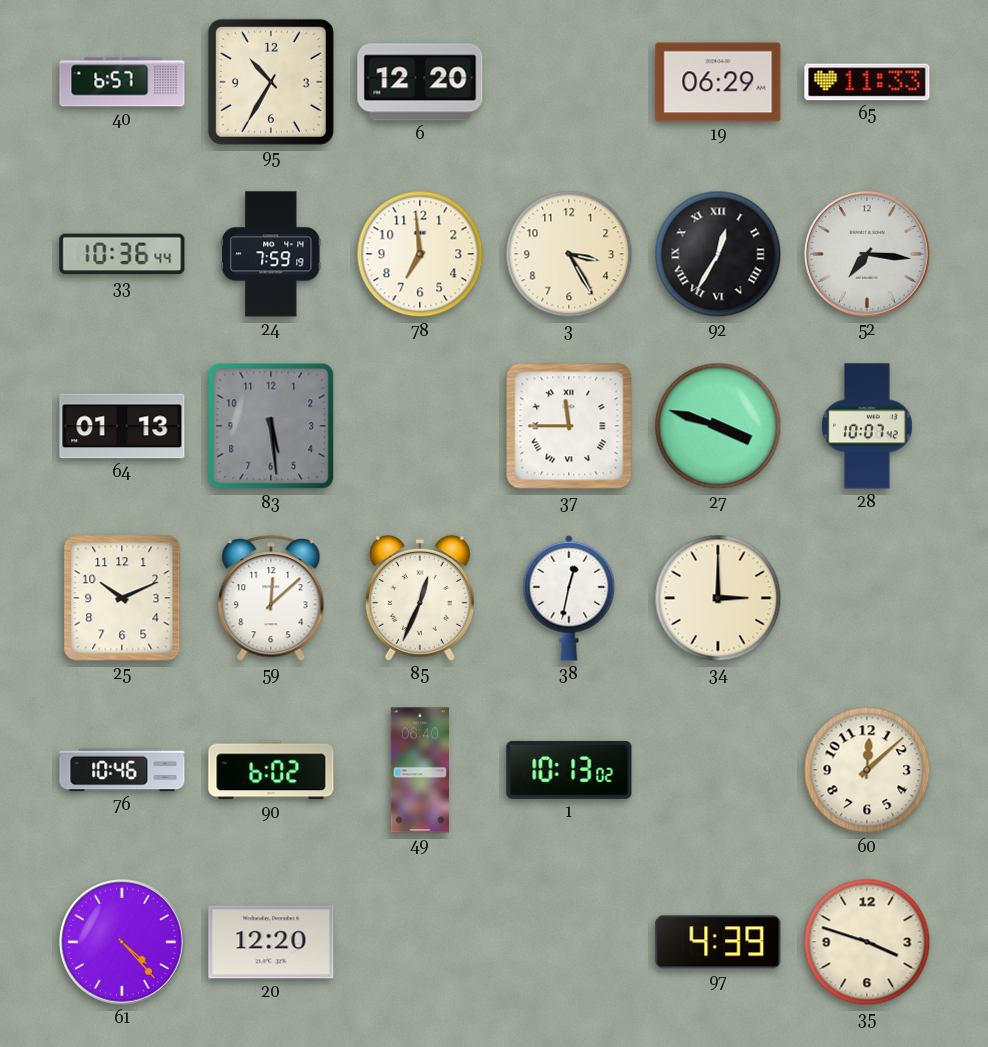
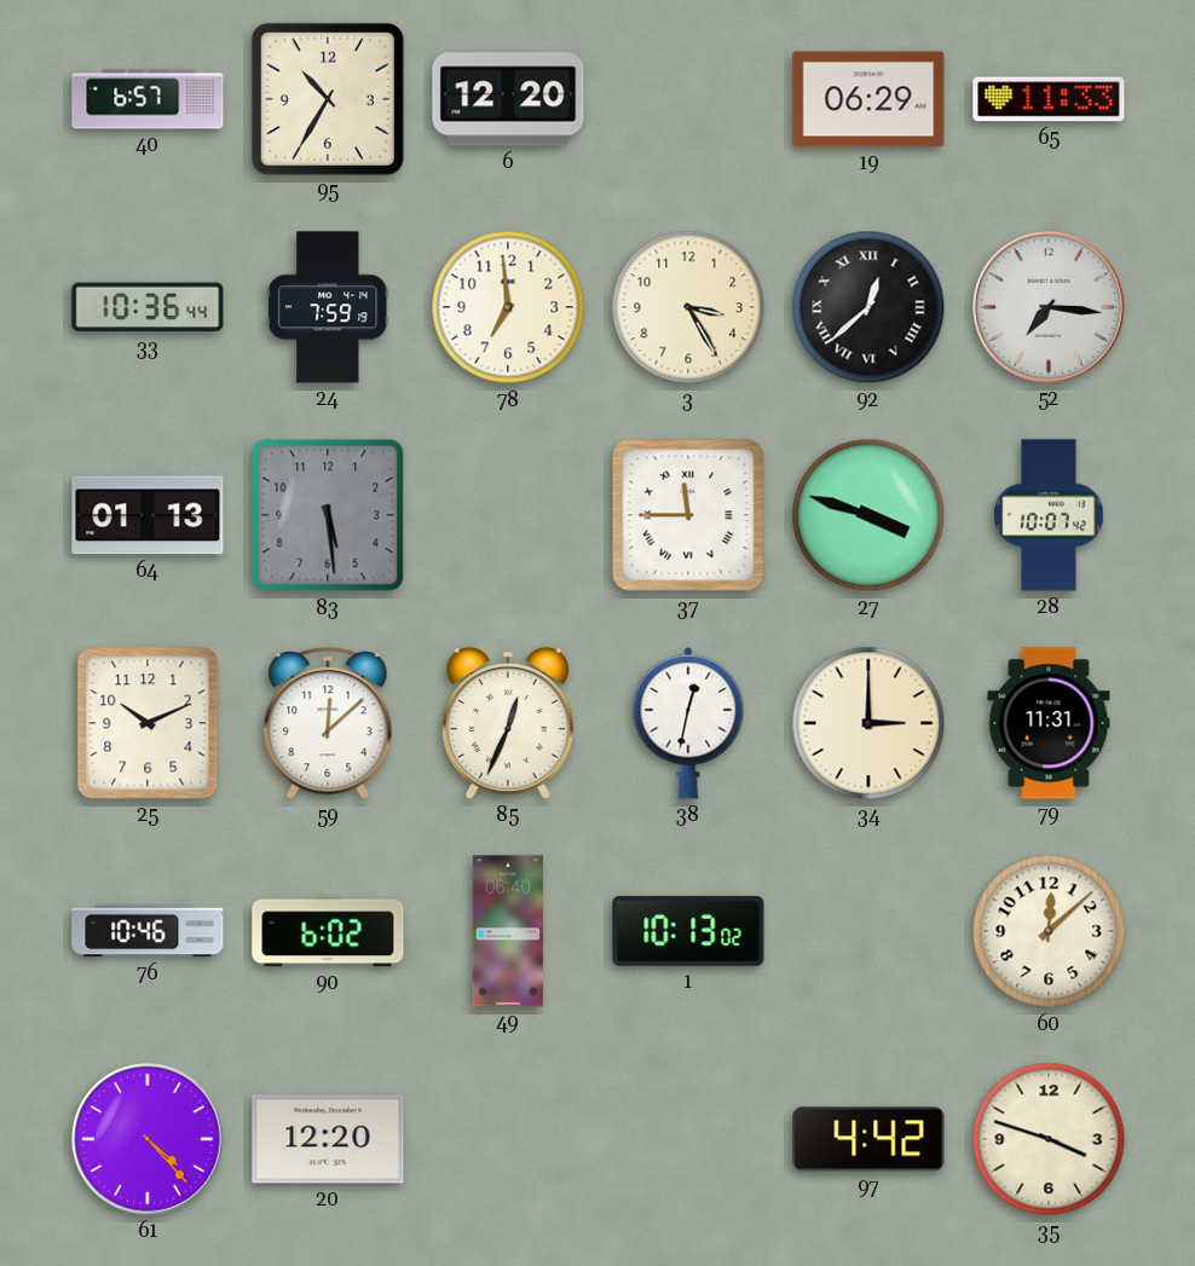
92: 12:35 -> 12:38
79: none -> 11:31
97: 4:39 -> 4:42
